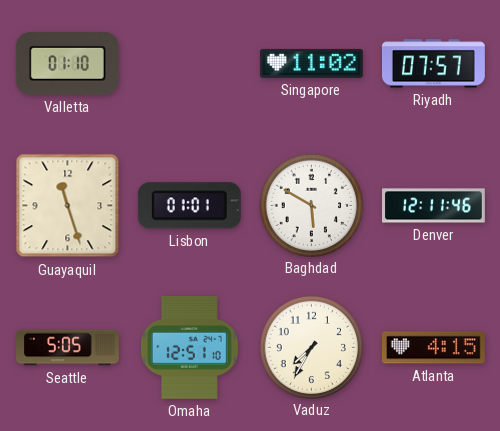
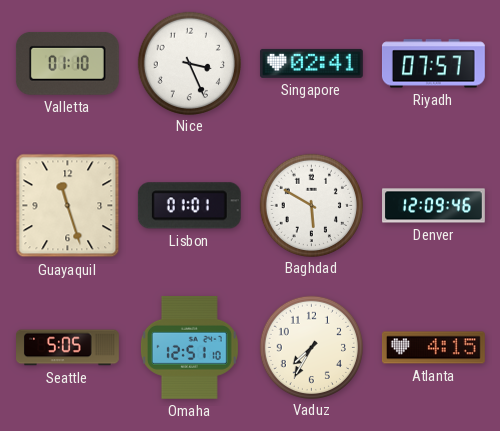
Nice: none -> 3:26
Singapore: 11:02 -> 02:41
Denver: 12:11 -> 12:09
